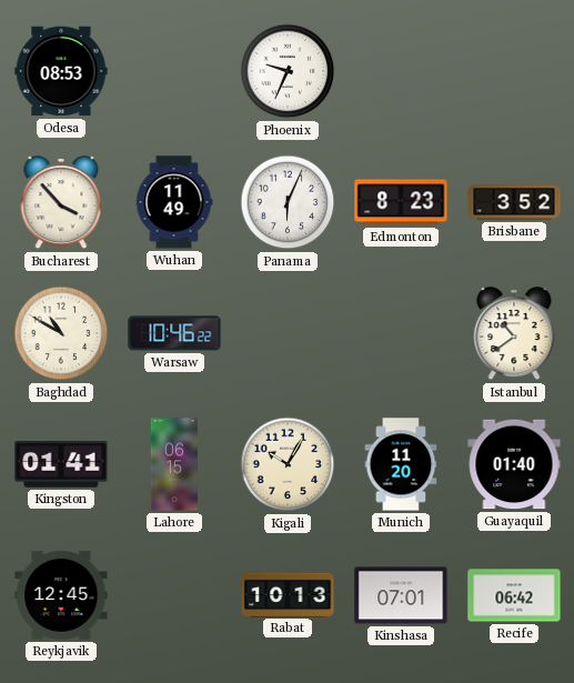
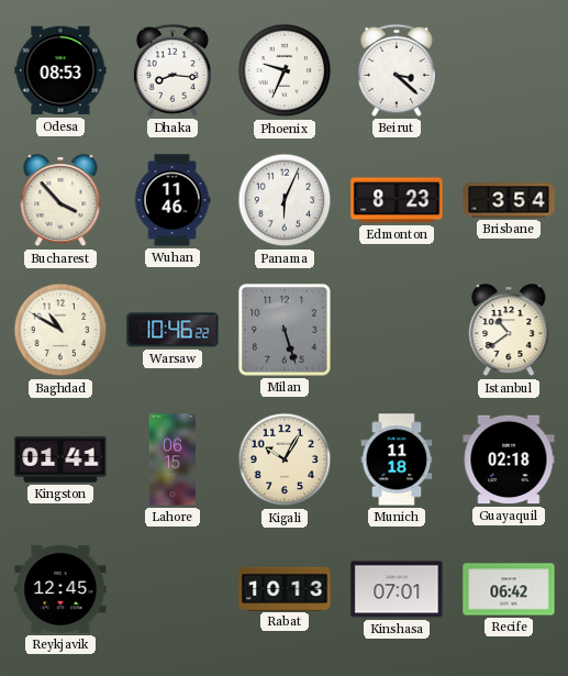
Dhaka: none -> 8:16
Beirut: none -> 3:22
Wuhan: 11:49 -> 11:46
Brisbane: 3:52 -> 3:54
Milan: none -> 5:27
Munich: 11:20 -> 11:18
Guayaquil: 01:40 -> 02:18
